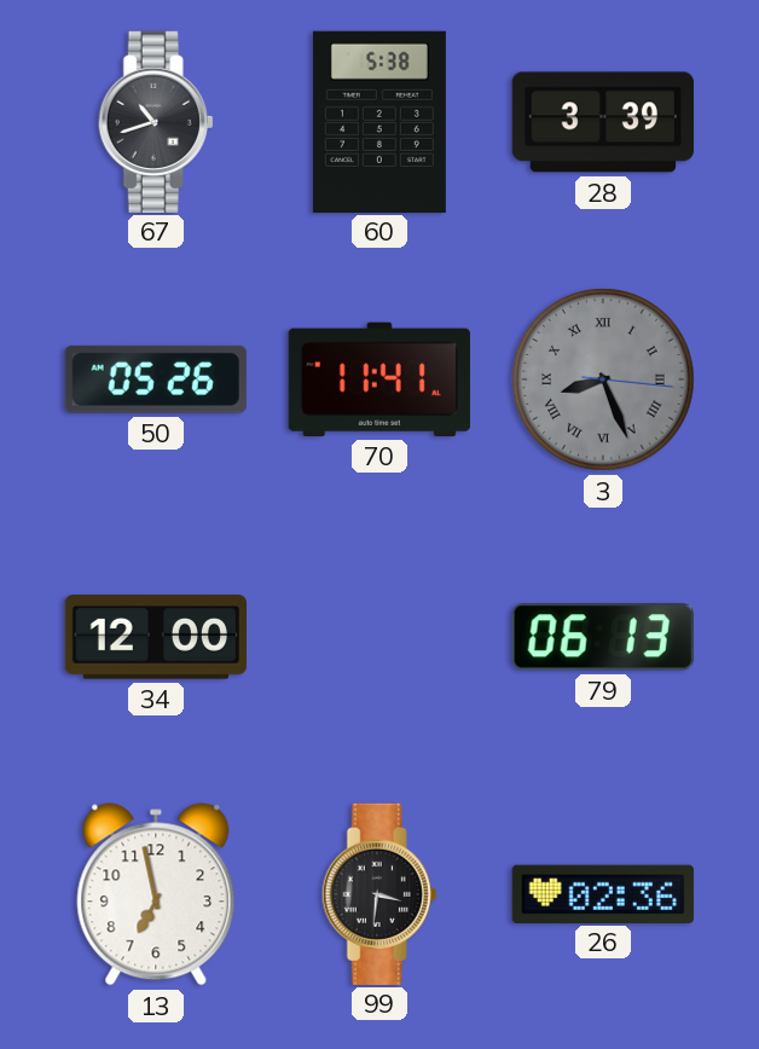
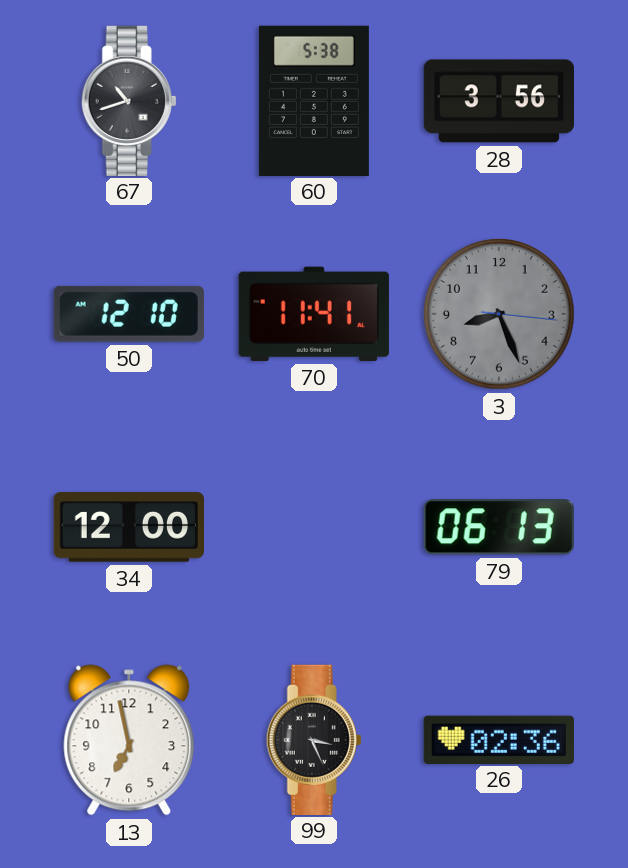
28: 3:39 -> 3:56
50: 05:26 -> 12:10
3 numerals: Roman -> Arabic
99: 3:31 -> 3:26
